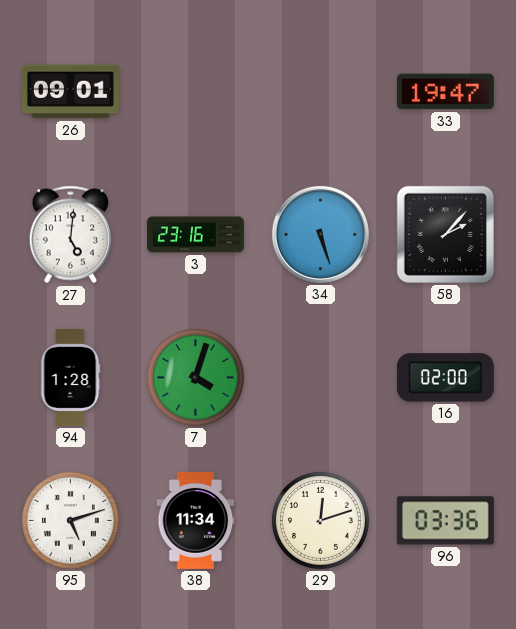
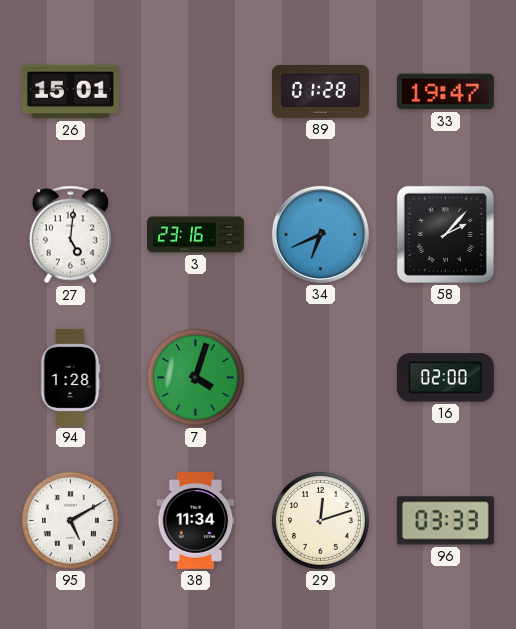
26: 09:01 -> 15:01
89: none -> 01:28
34: 5:27 -> 6:41
95: 5:12 -> 5:10
96: 03:36 -> 03:33
